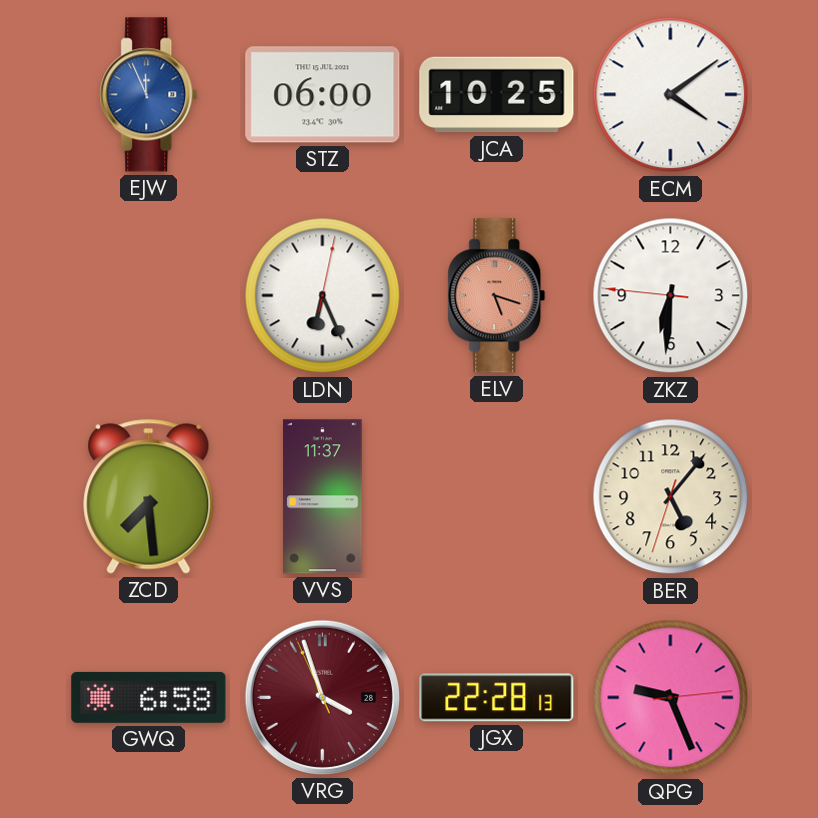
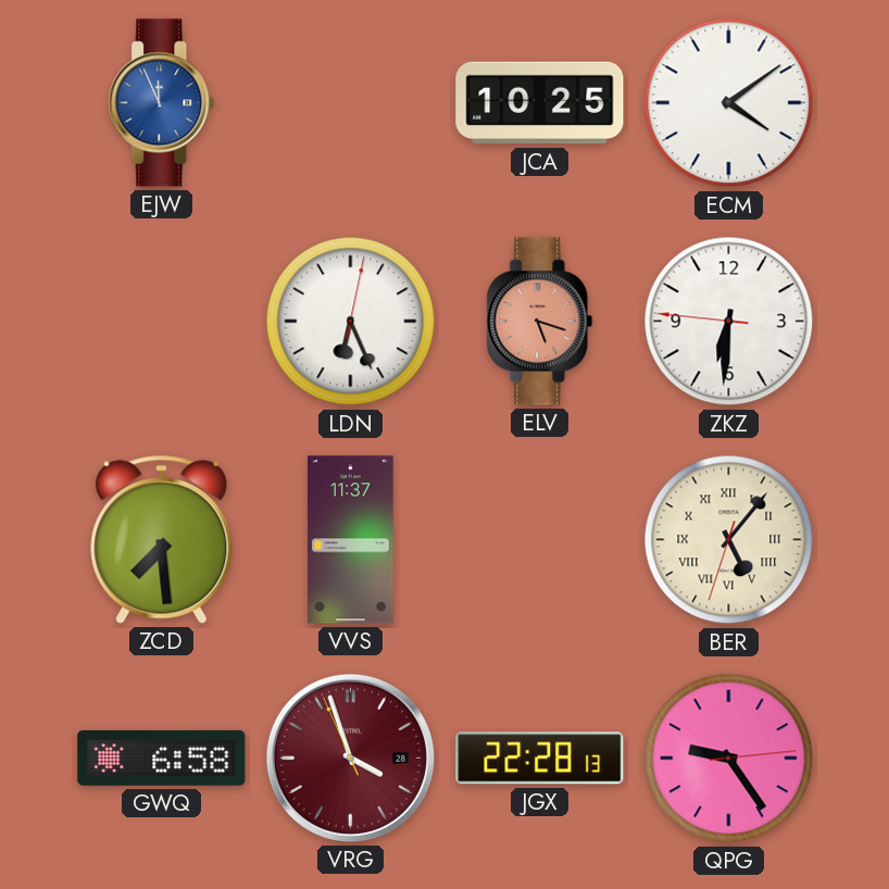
STZ: 06:00 -> none
BER numerals: Arabic -> Roman
QPG: 9:26 -> 9:24
